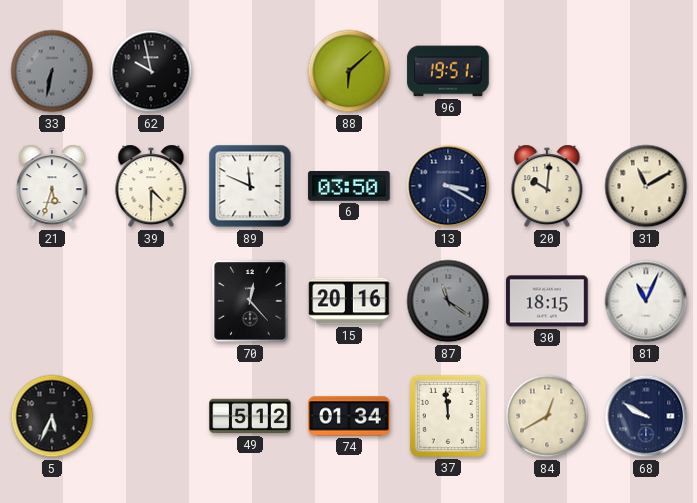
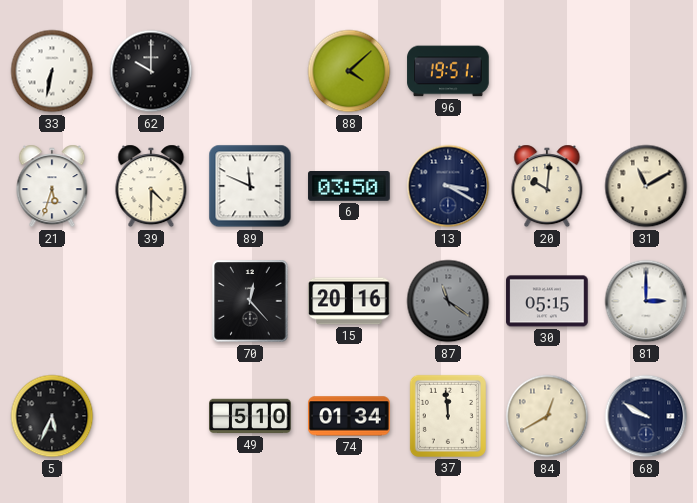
33 dial: grey -> white
62: 9:58 -> 10:00
88: 6:08 -> 4:08
30: 18:15 -> 05:15
81: 11:04 -> 3:00
49: 5:12 -> 5:10
